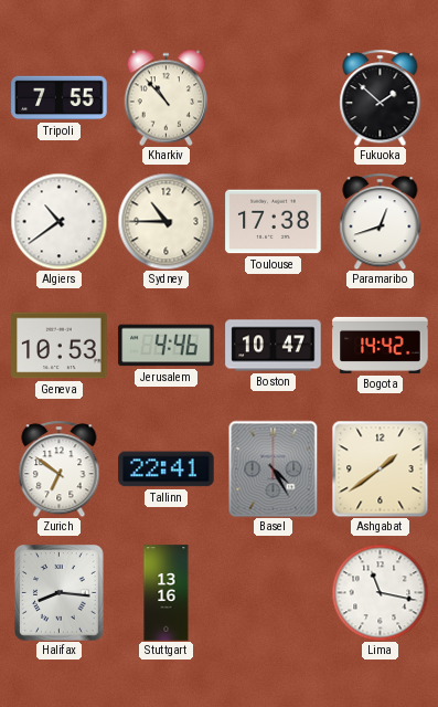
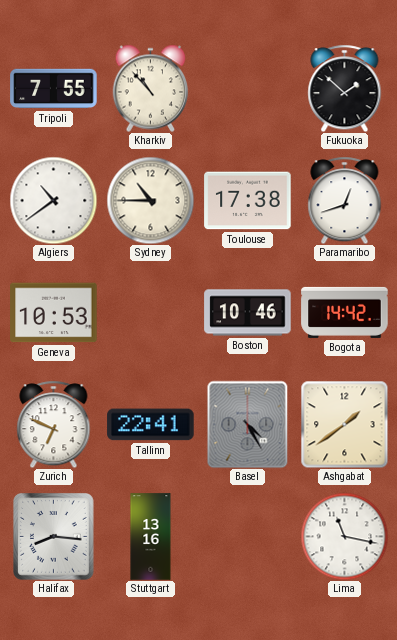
Jerusalem: 4:46 -> none
Boston: 10:47 -> 10:46
Zurich: 6:51 -> 6:49
